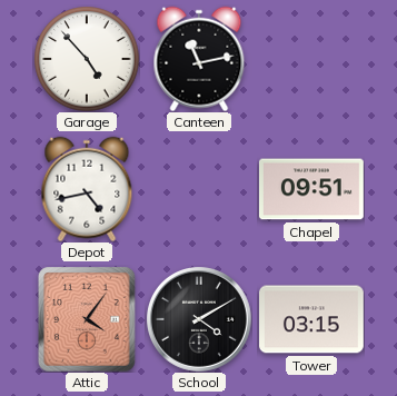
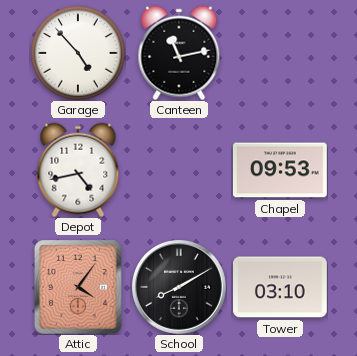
Chapel: 09:51 -> 09:53
School: 4:10 -> 8:10
Tower: 03:15 -> 03:10
